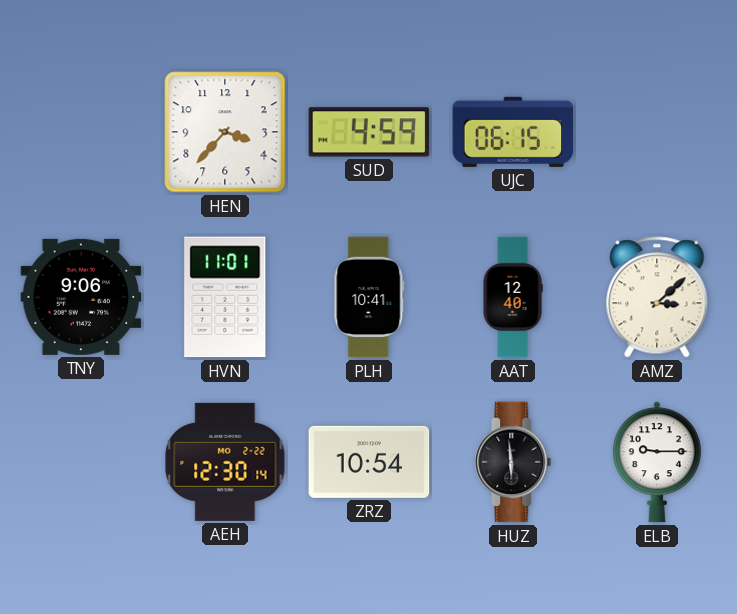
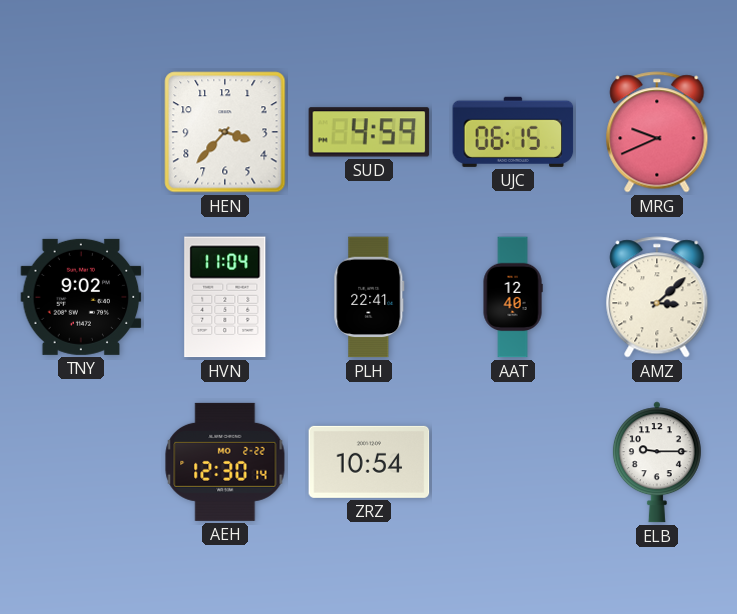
MRG: none -> 9:41
TNY: 9:06 -> 9:02
HVN: 11:01 -> 11:04
PLH: 10:41 -> 22:41
HUZ: 5:59 -> none
